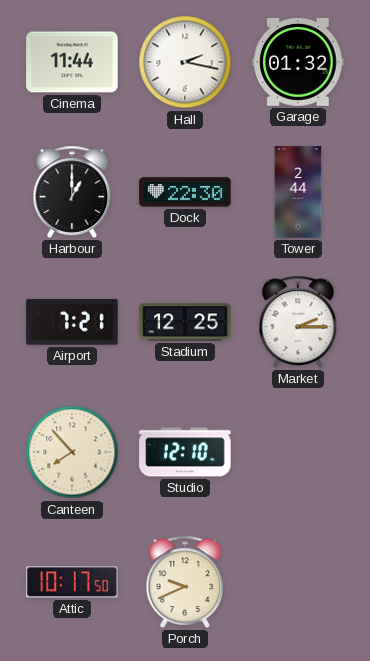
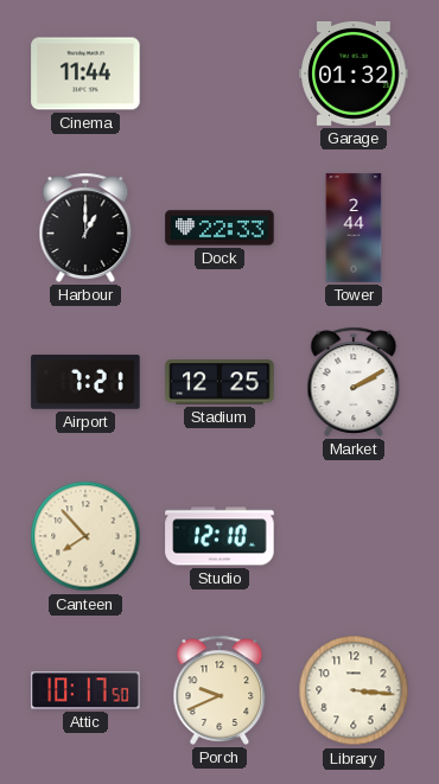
Hall: 2:17 -> none
Dock: 22:30 -> 22:33
Market: 2:15 -> 2:10
Library: none -> 3:16
